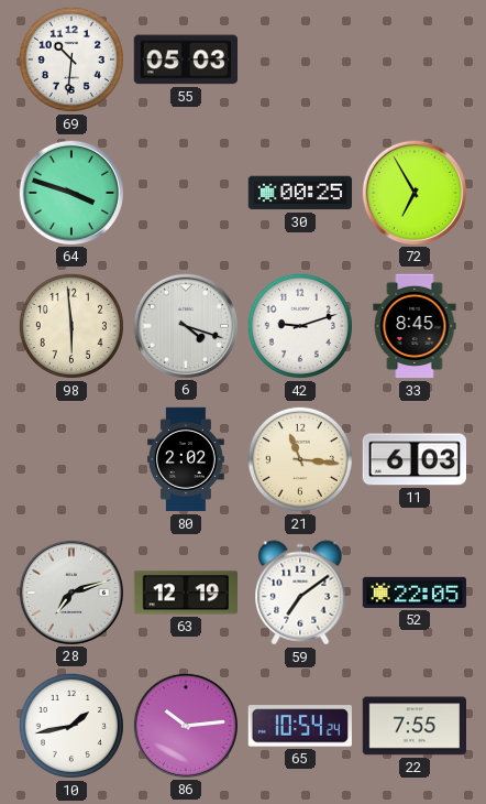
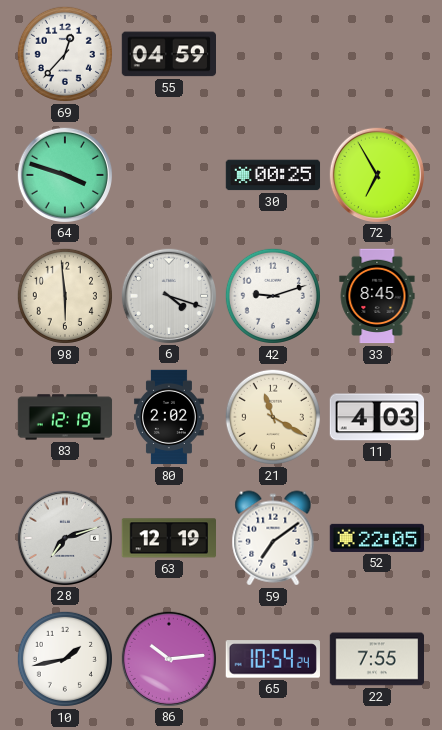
69: 10:31 -> 12:37
55: 05:03 -> 04:59
83: none -> 12:19
21: 11:16 -> 11:20
11: 6:03 -> 4:03
